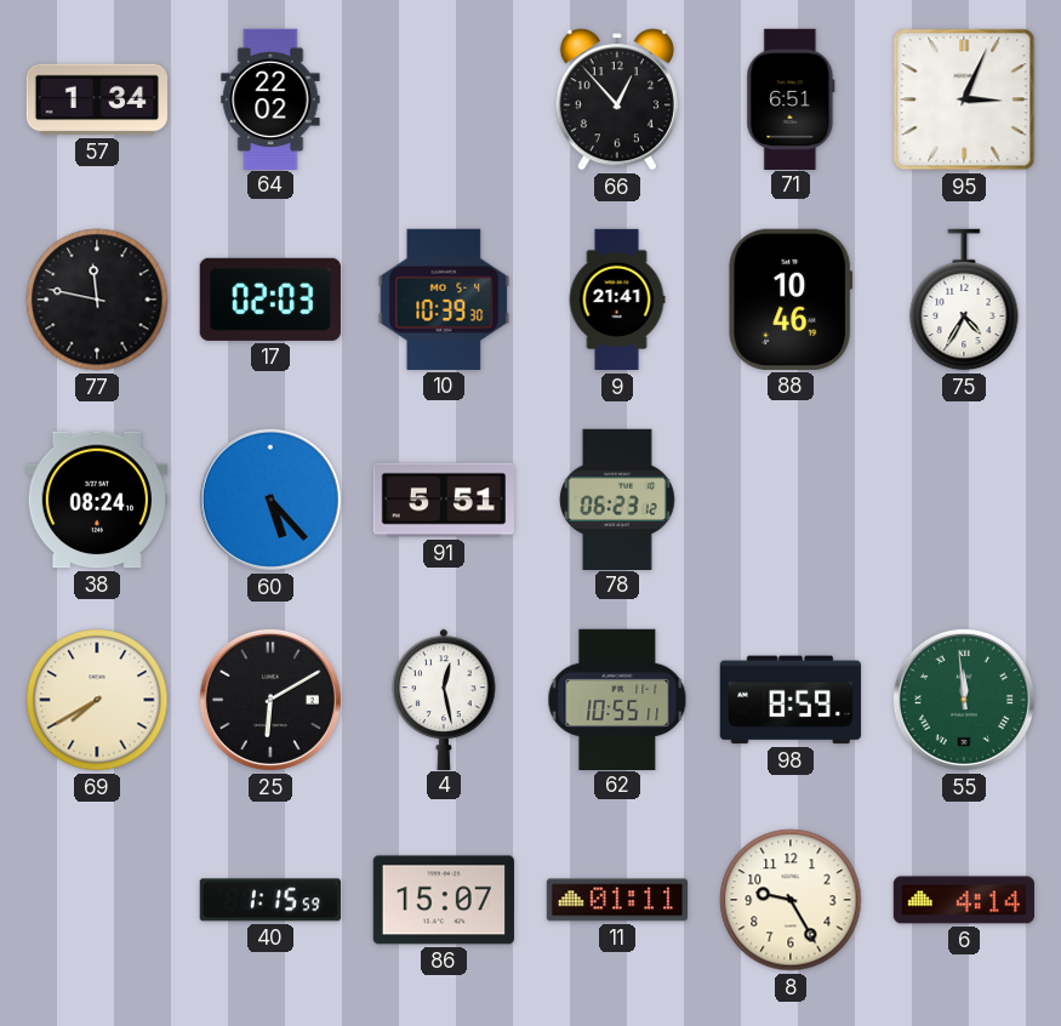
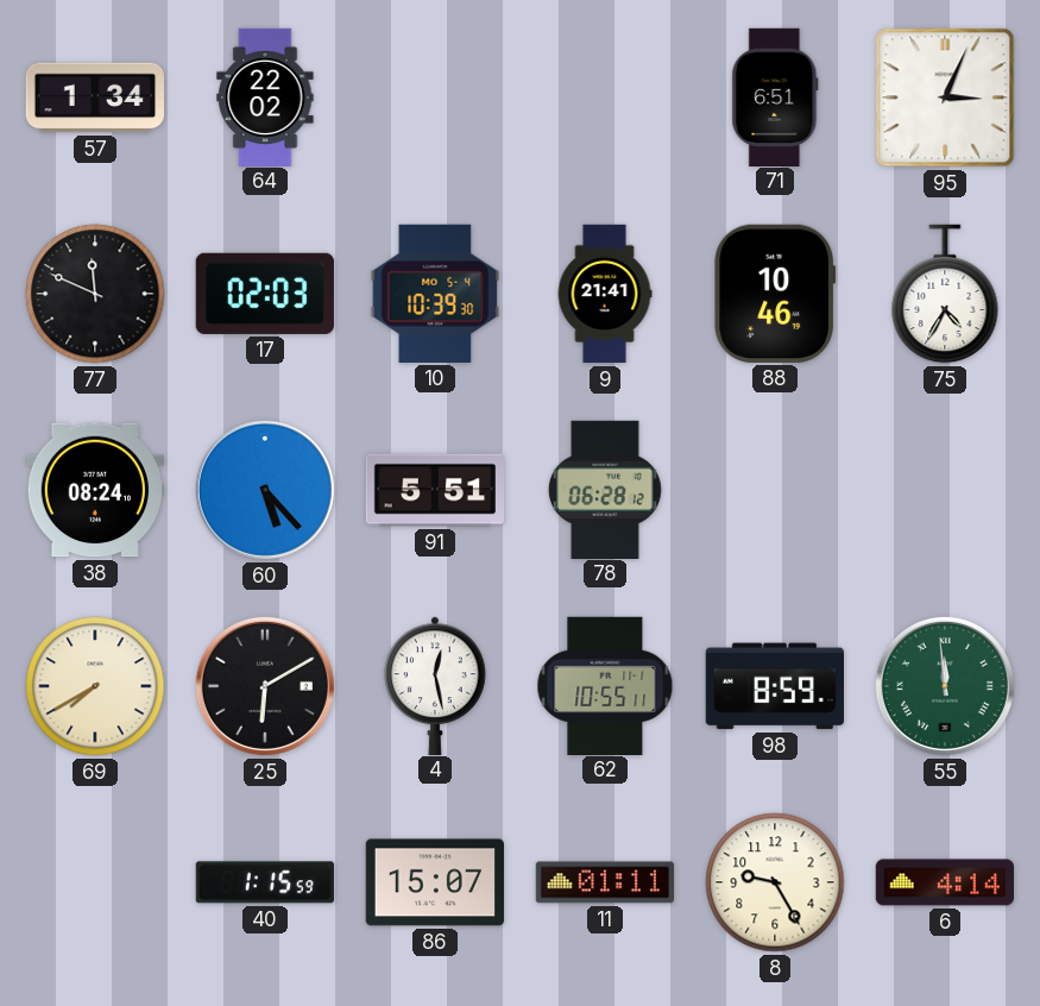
66: 12:53 -> none
77: 11:47 -> 11:49
78: 06:23 -> 06:28
